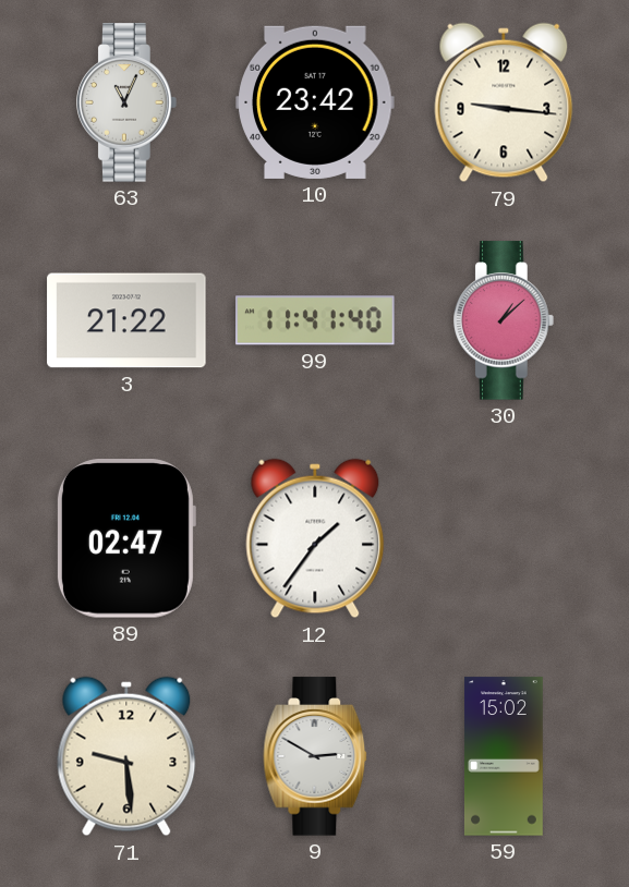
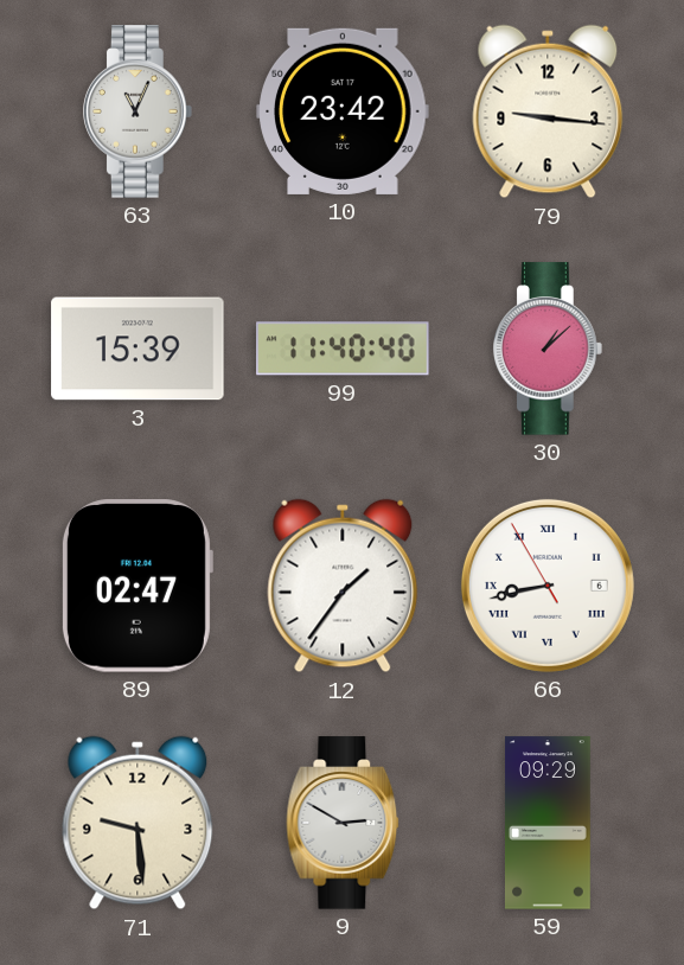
3: 21:22 -> 15:39
99: 11:41 -> 11:40
66: none -> 8:42
59: 15:02 -> 09:29
